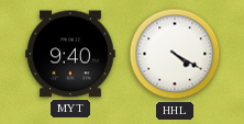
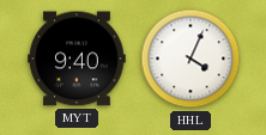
HHL: 4:20 -> 4:04
